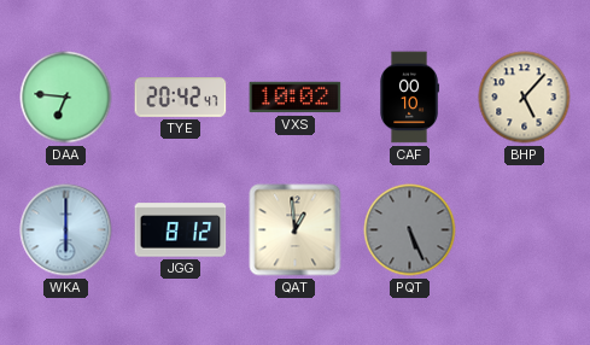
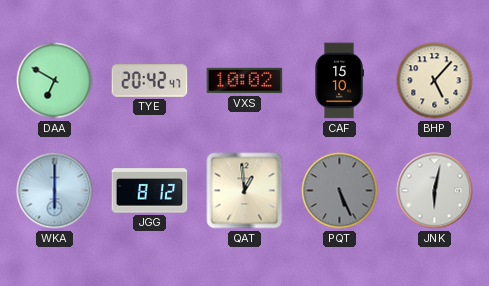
DAA: 6:46 -> 6:50
CAF: 00:10 -> 15:10
JNK: none -> 6:02
